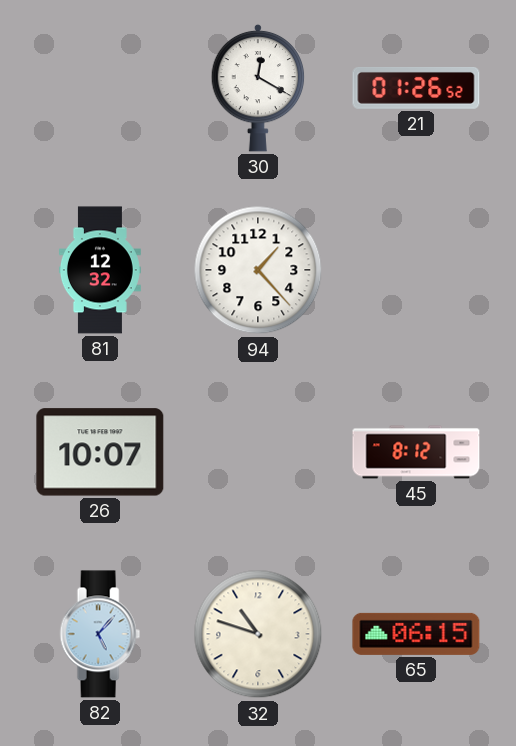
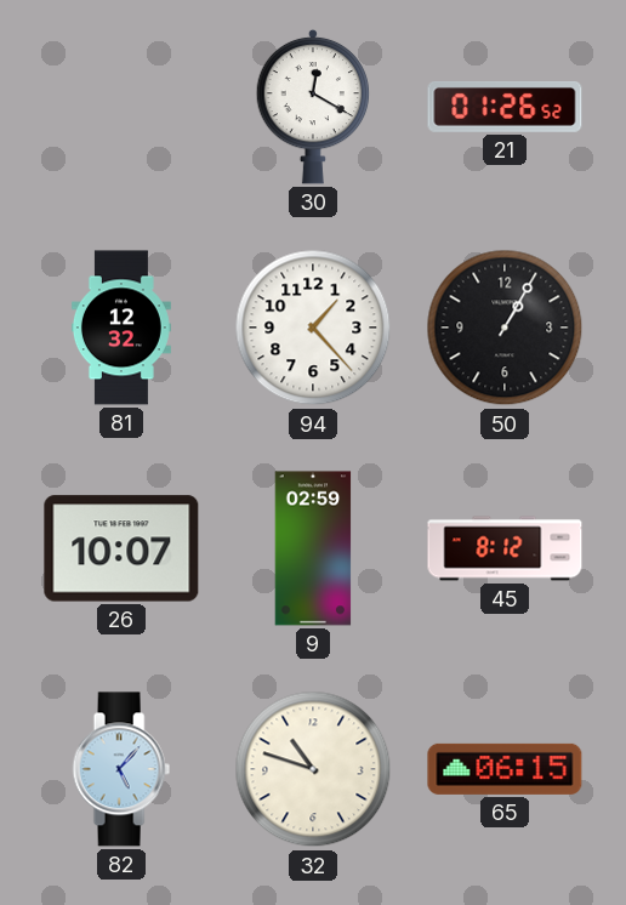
50: none -> 1:05
9: none -> 02:59
